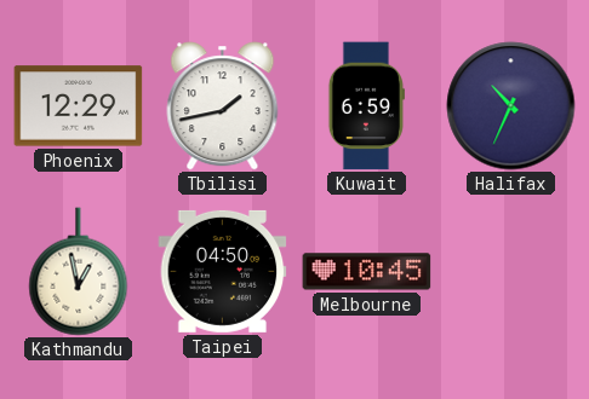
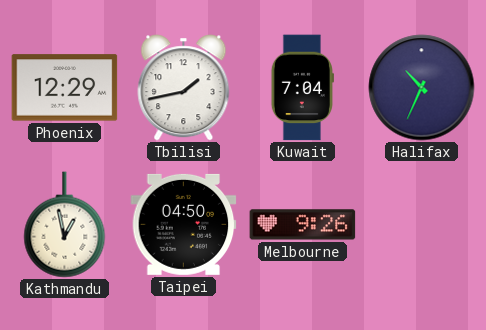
Kuwait: 6:59 -> 7:04
Melbourne: 10:45 -> 9:26
